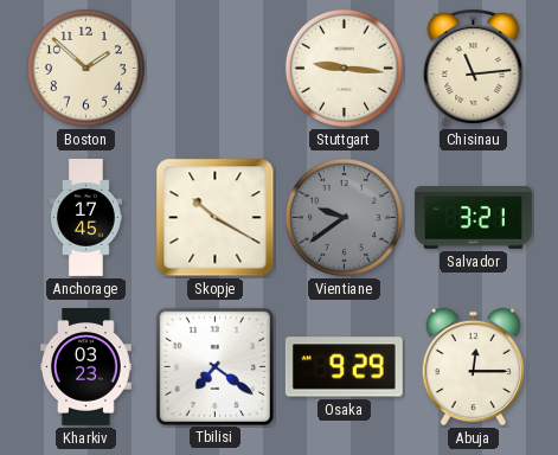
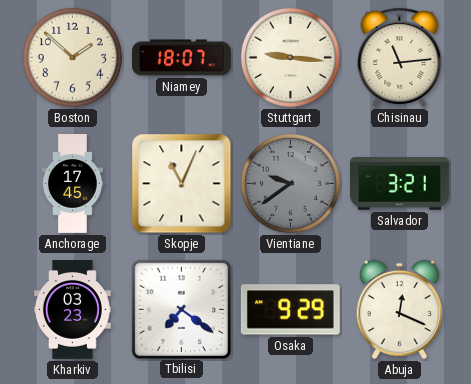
Niamey: none -> 18:07
Skopje: 10:20 -> 11:04
Abuja: 12:15 -> 12:19
